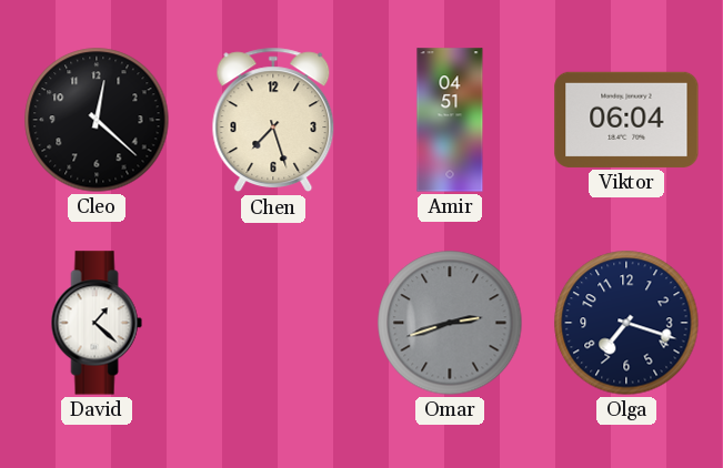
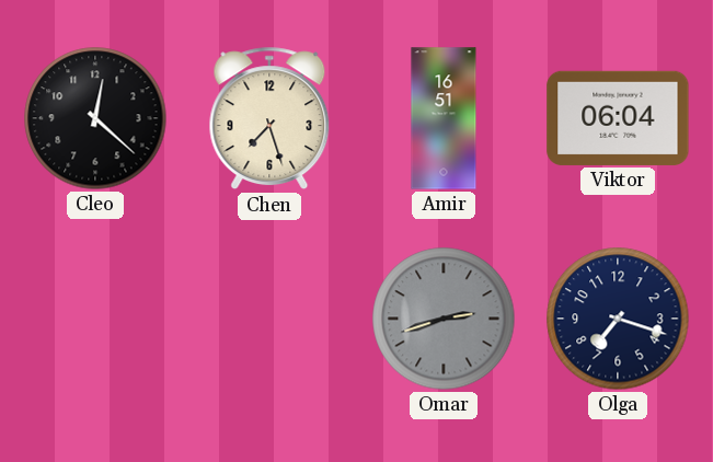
Amir: 04:51 -> 16:51
David: 1:22 -> none
